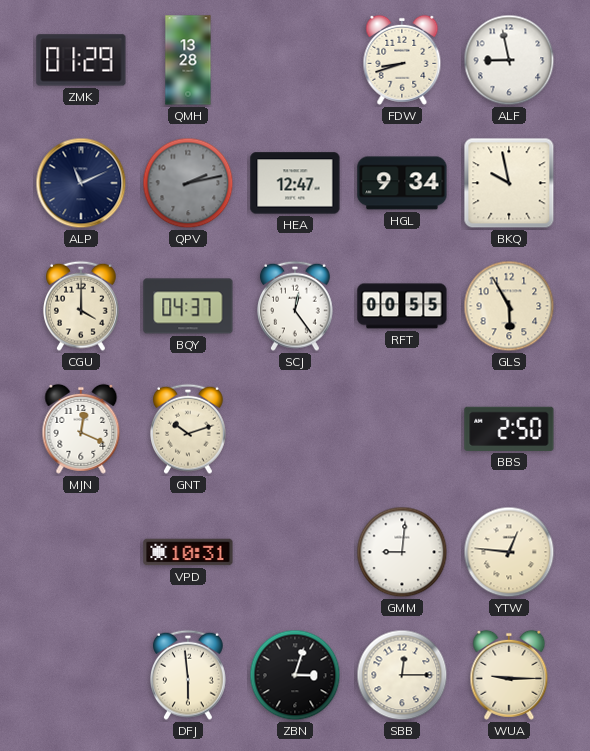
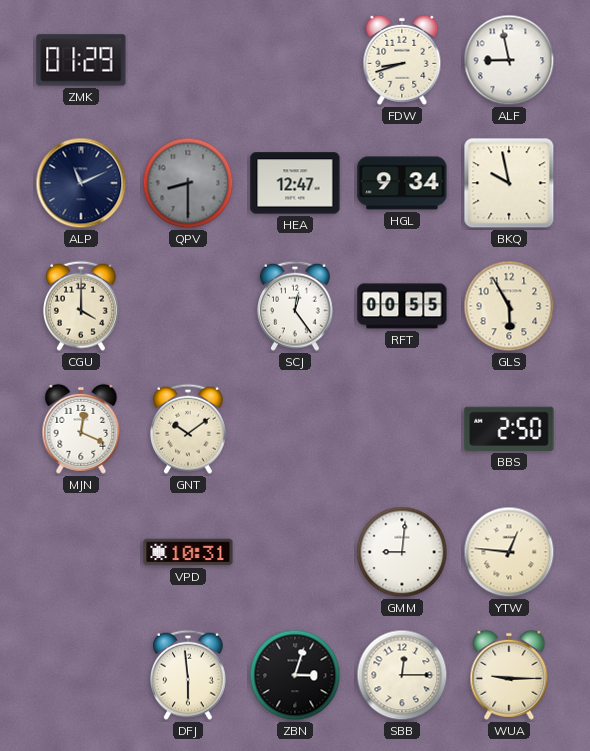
QMH: 13:28 -> none
QPV: 2:13 -> 8:30
BQY: 04:37 -> none
GNT: 10:12 -> 10:09
